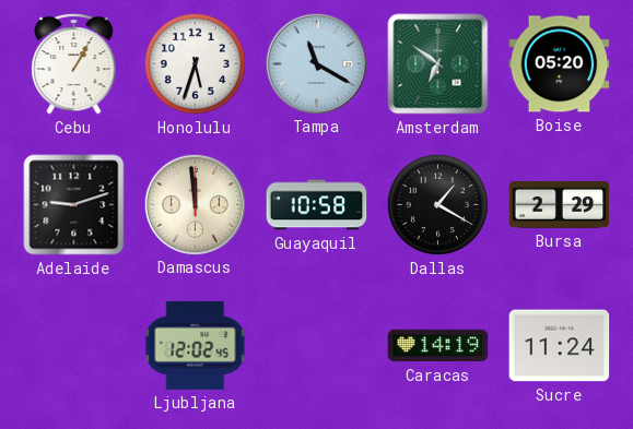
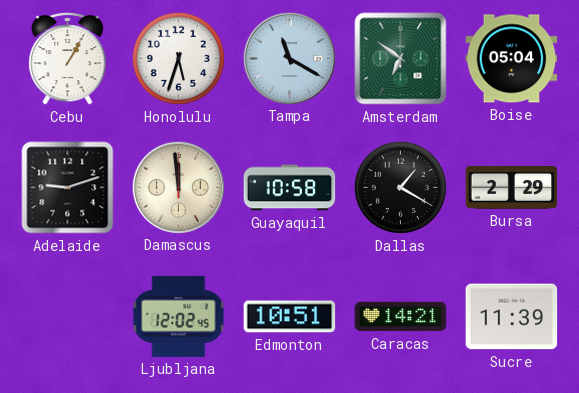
Boise: 05:20 -> 05:04
Edmonton: none -> 10:51
Caracas: 14:19 -> 14:21
Sucre: 11:24 -> 11:39
